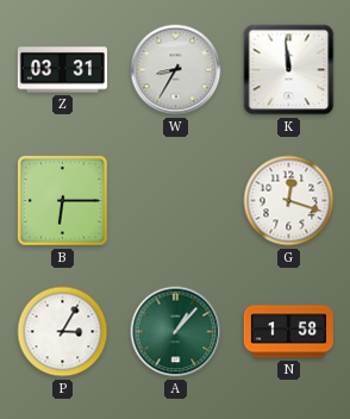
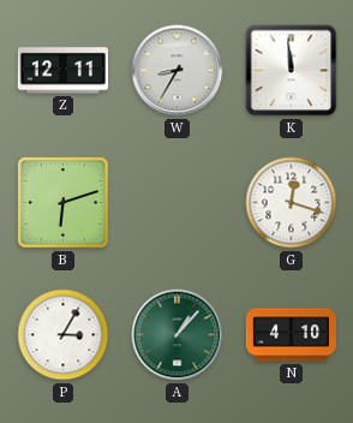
Z: 03:31 -> 12:11
B: 6:15 -> 6:12
N: 1:58 -> 4:10
